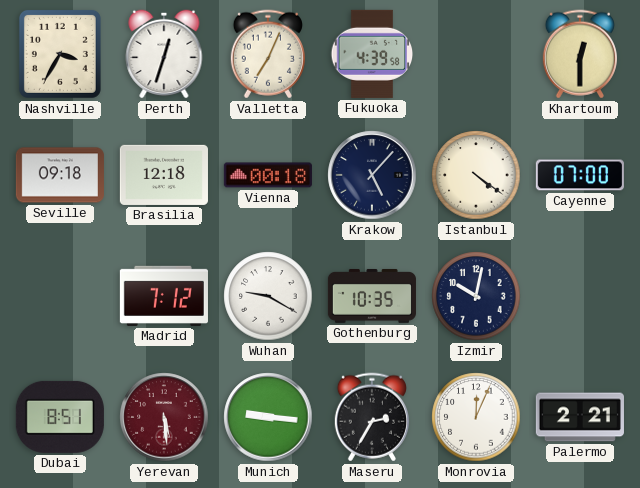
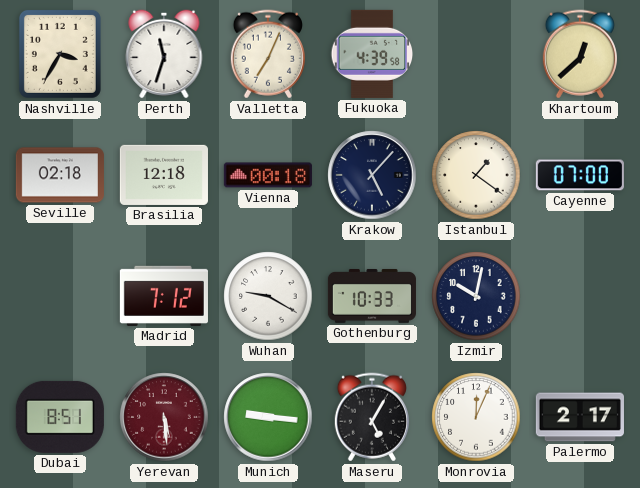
Perth: 12:33 -> 11:33
Khartoum: 12:30 -> 12:38
Seville: 09:18 -> 02:18
Istanbul: 4:21 -> 1:21
Gothenburg: 10:35 -> 10:33
Maseru: 2:35 -> 5:05
Palermo: 2:21 -> 2:17
